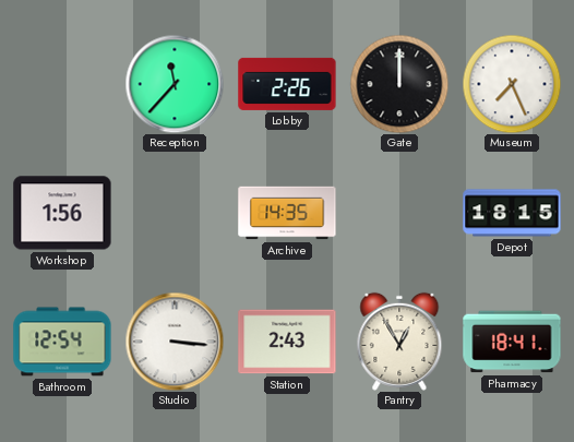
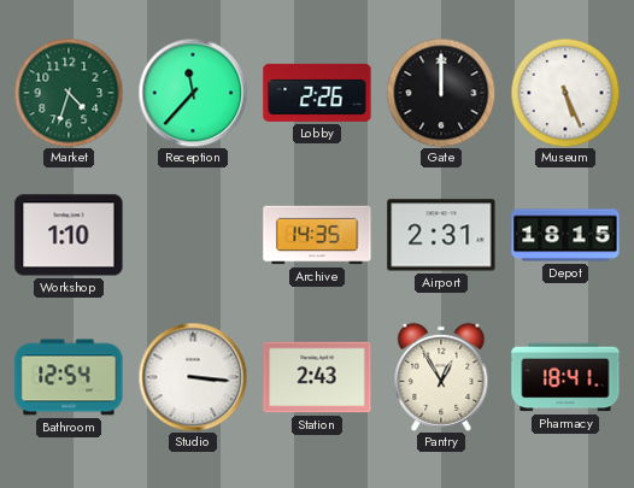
Market: none -> 4:33
Museum: 7:26 -> 5:26
Workshop: 1:56 -> 1:10
Airport: none -> 2:31
